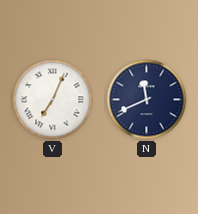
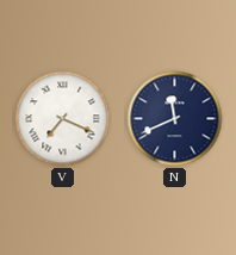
V: 7:04 -> 7:19
